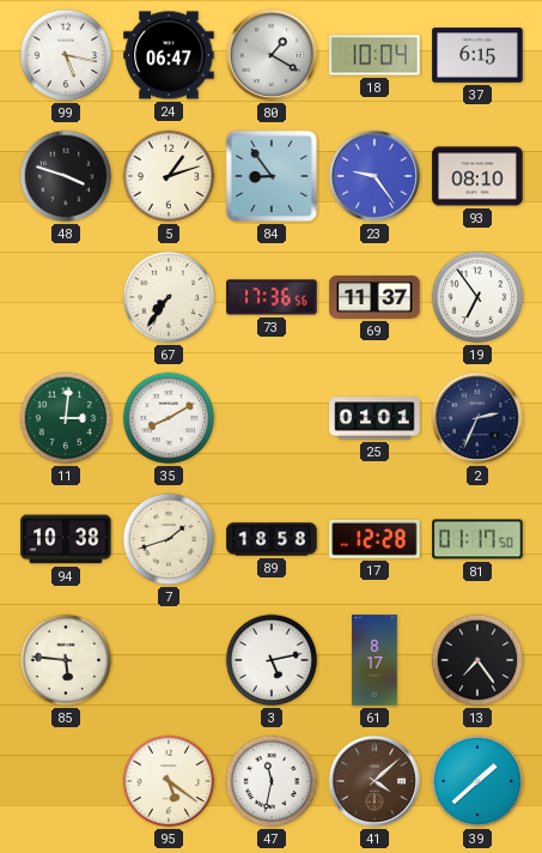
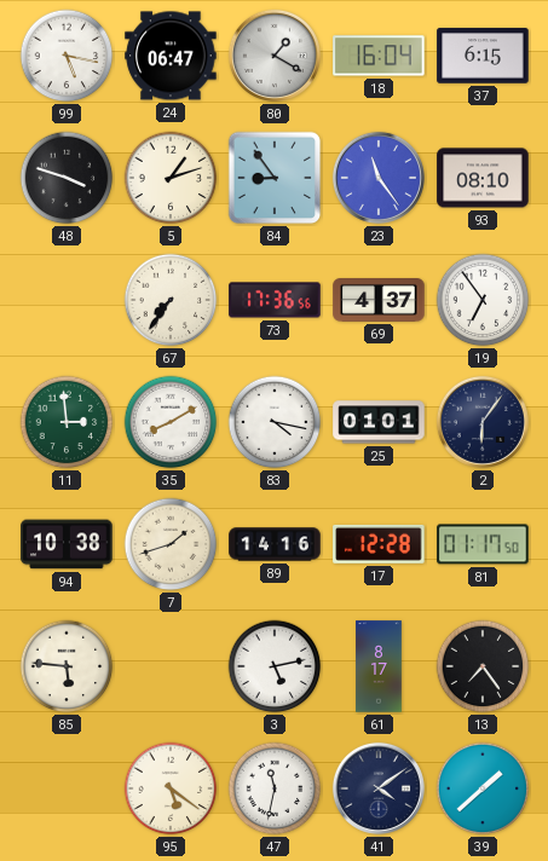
18: 10:04 -> 16:04
23: 9:24 -> 11:24
69: 11:37 -> 4:37
11: 3:01 -> 2:59
83: none -> 4:17
2: 2:34 -> 6:06
89: 18:58 -> 14:16
41: 4:08 -> 4:09
41 dial: brown -> navy
